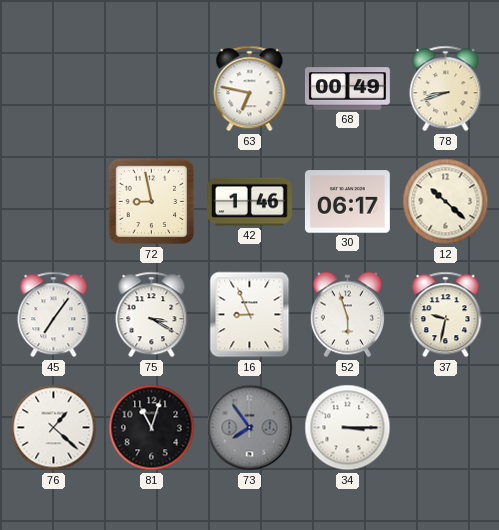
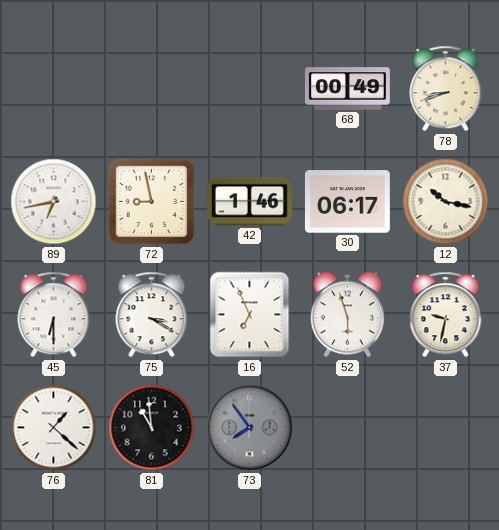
63: 6:47 -> none
89: none -> 6:43
12: 10:22 -> 10:17
45: 7:06 -> 6:30
16: 8:56 -> 6:56
81: 11:03 -> 10:59
34: 3:15 -> none
